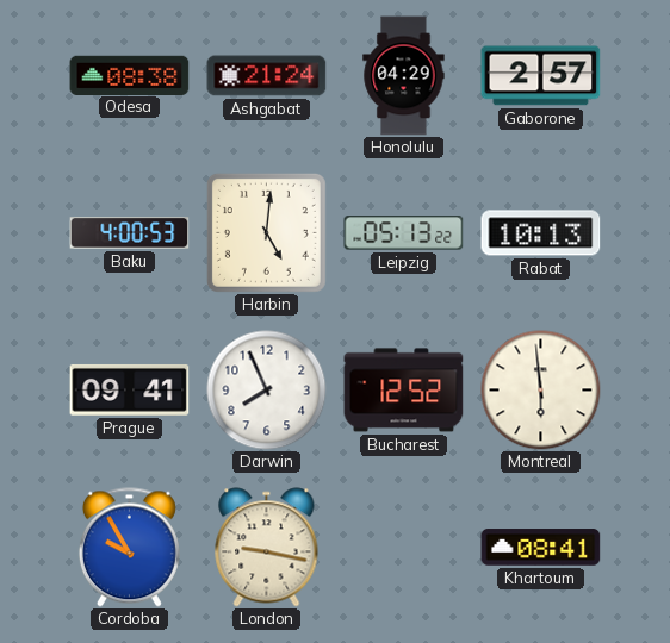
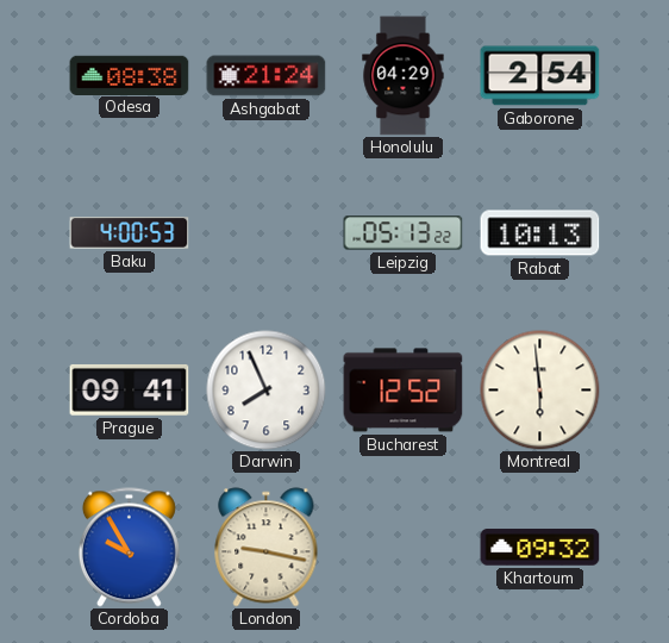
Gaborone: 2:57 -> 2:54
Harbin: 5:01 -> none
Khartoum: 08:41 -> 09:32
